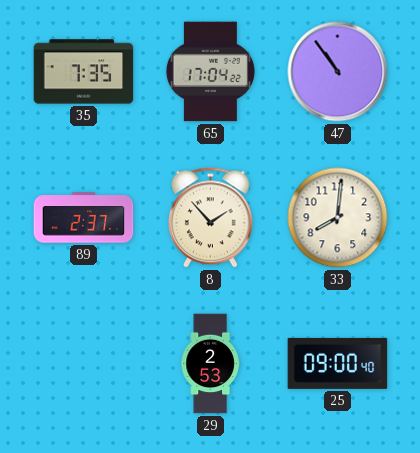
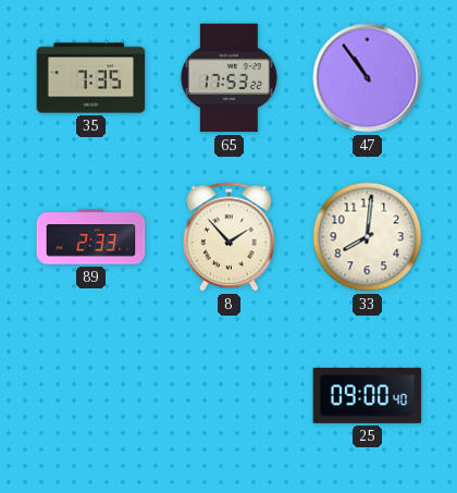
65: 17:04 -> 17:53
89: 2:37 -> 2:33
29: 2:53 -> none
